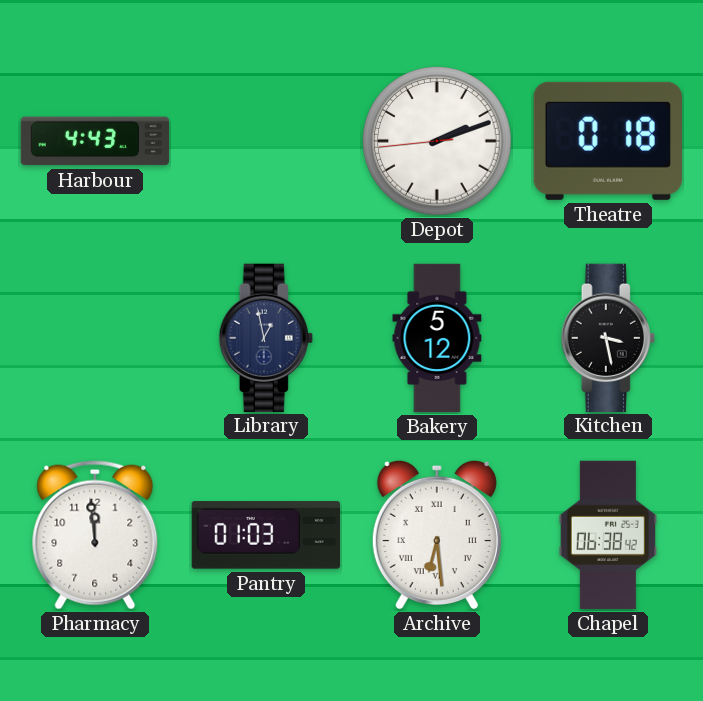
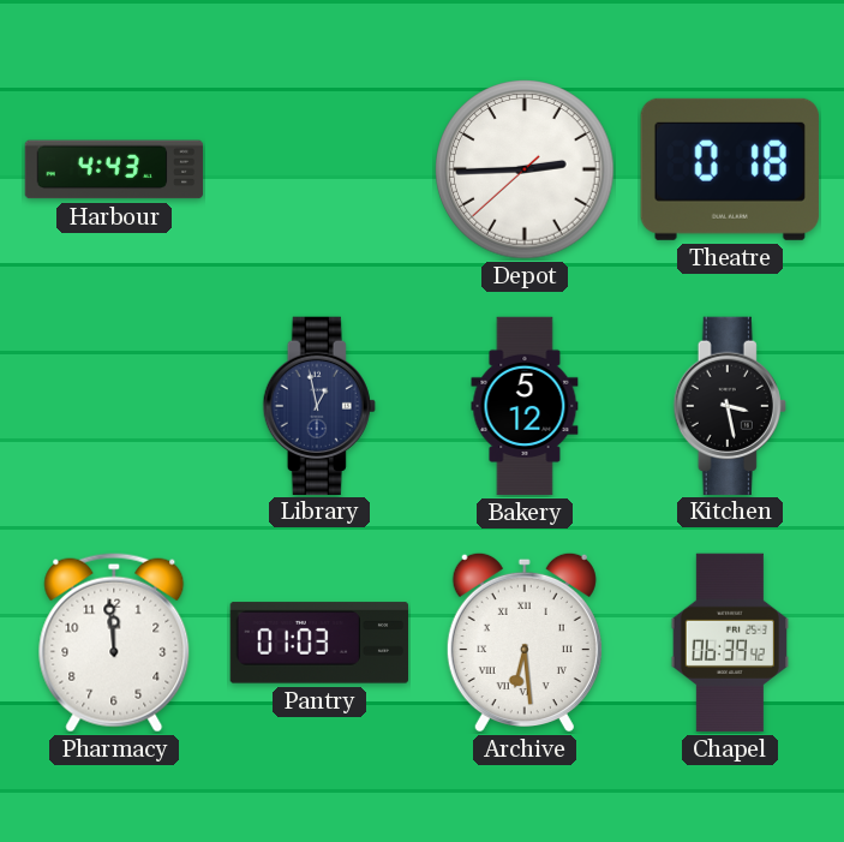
Depot: 2:11 -> 2:44
Chapel: 06:38 -> 06:39
